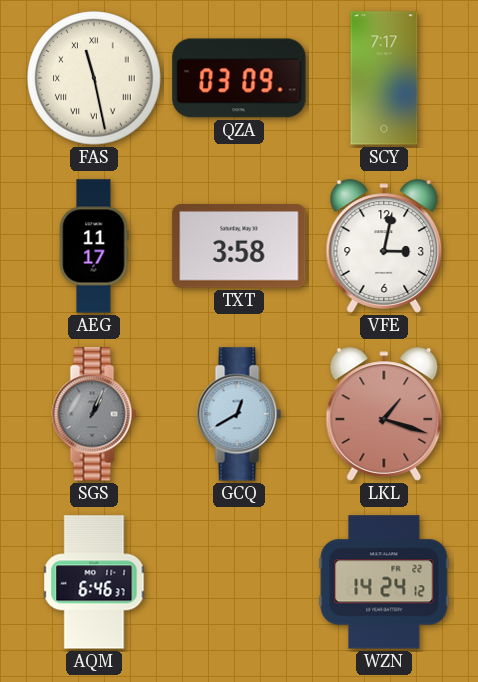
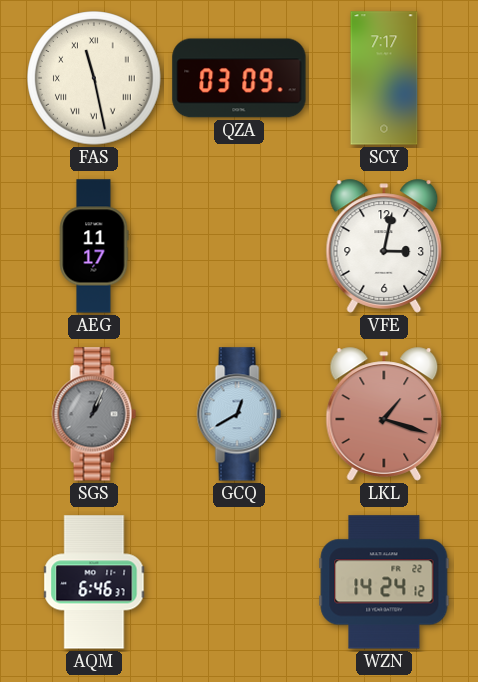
TXT: 3:58 -> none
